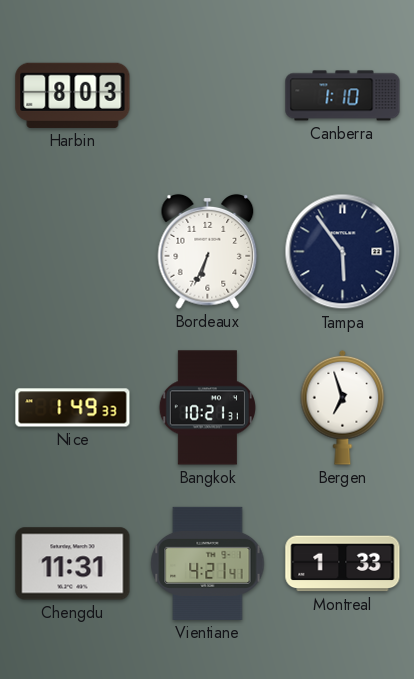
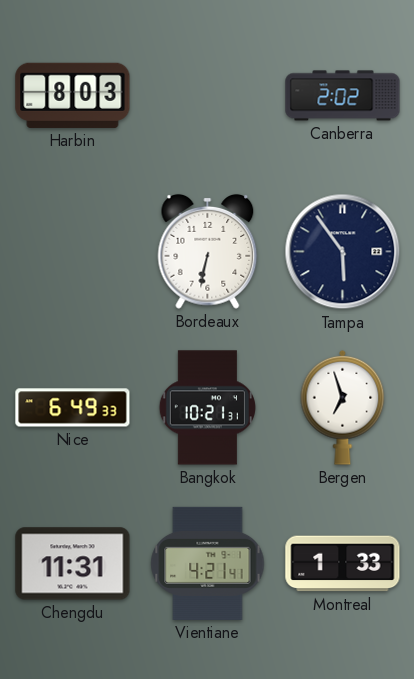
Canberra: 1:10 -> 2:02
Bordeaux: 6:34 -> 6:32
Nice: 1:49 -> 6:49
